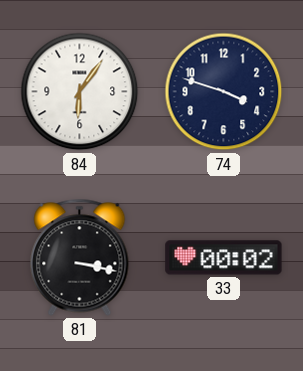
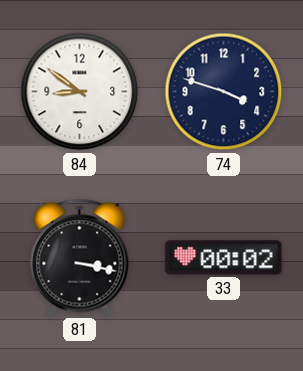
84: 6:06 -> 8:51
